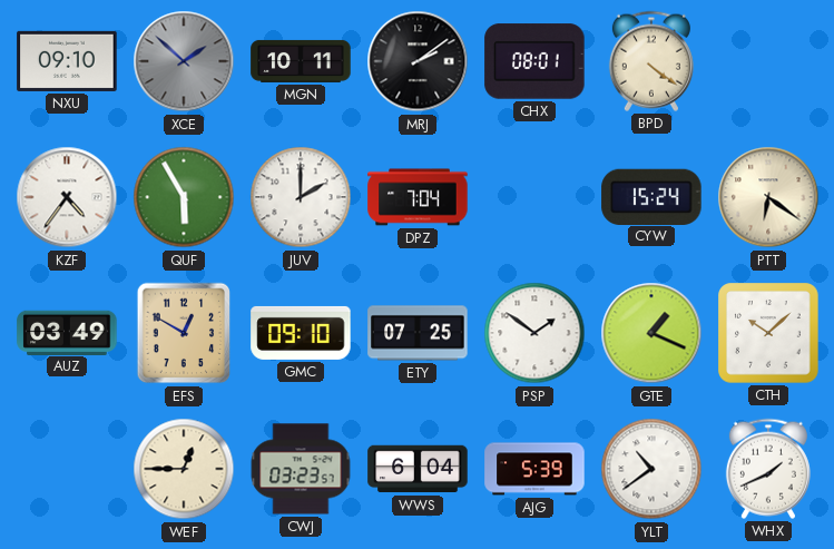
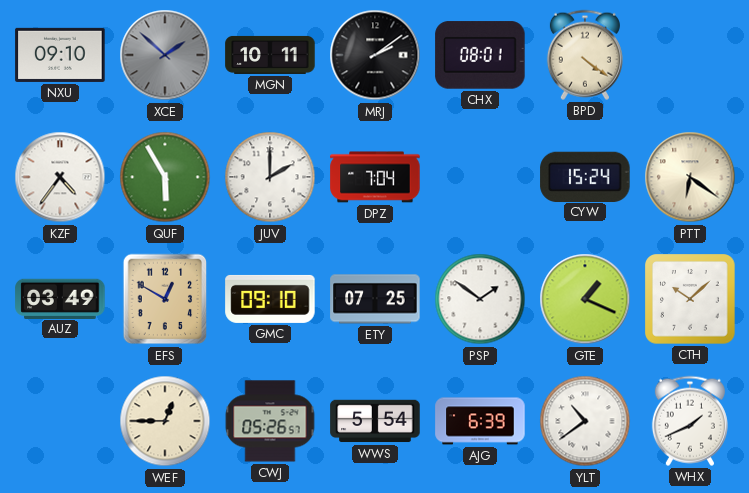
CWJ: 03:23 -> 05:26
WWS: 6:04 -> 5:54
AJG: 5:39 -> 6:39
